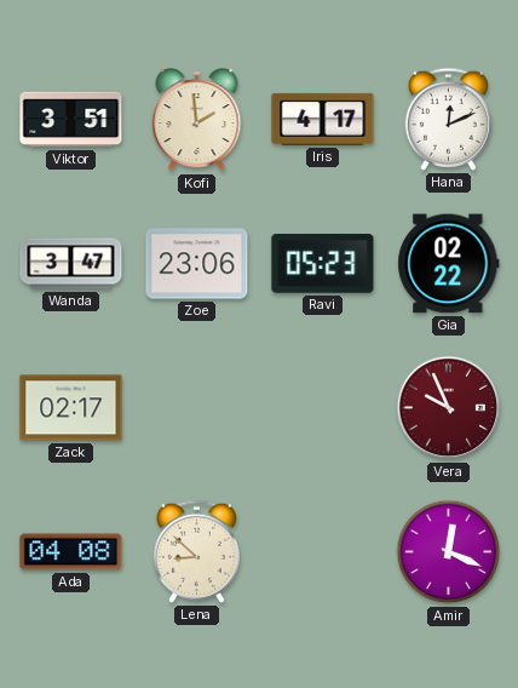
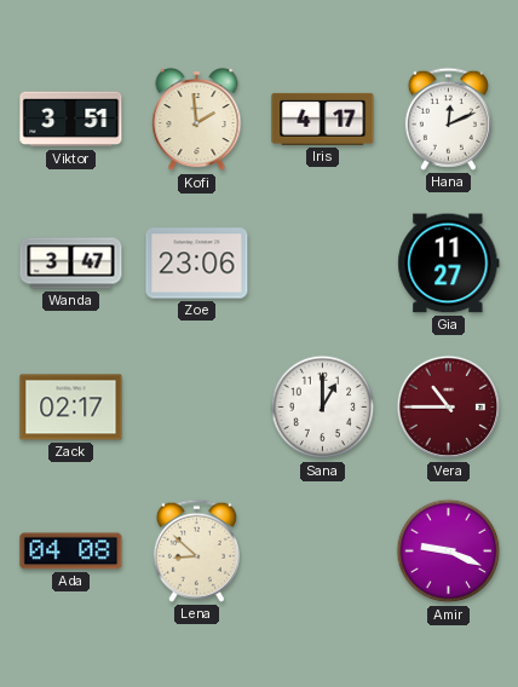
Ravi: 05:23 -> none
Gia: 02:22 -> 11:27
Sana: none -> 1:00
Vera: 9:56 -> 10:45
Amir: 12:19 -> 9:19
